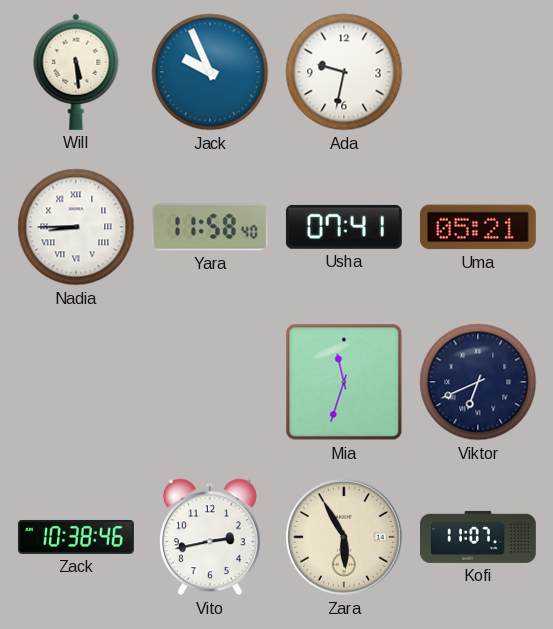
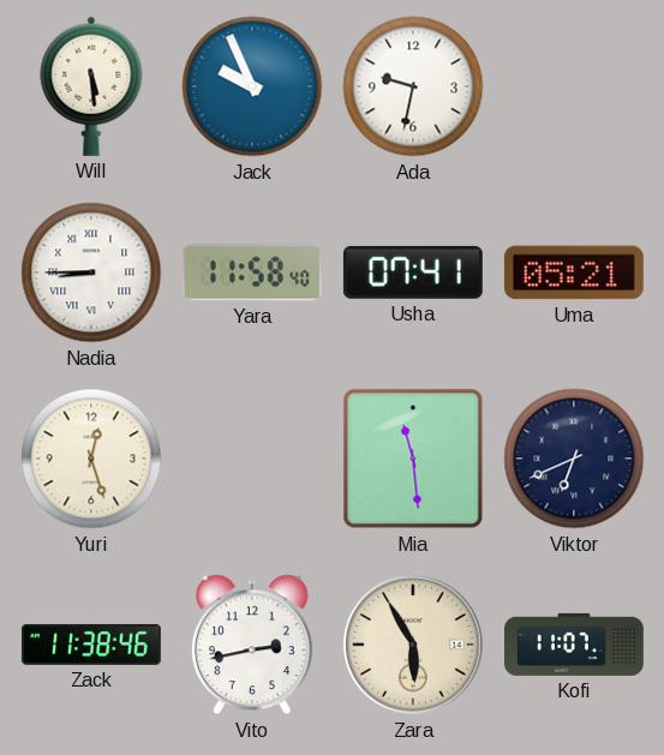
Yuri: none -> 12:27
Mia: 11:33 -> 11:29
Zack: 10:38 -> 11:38
